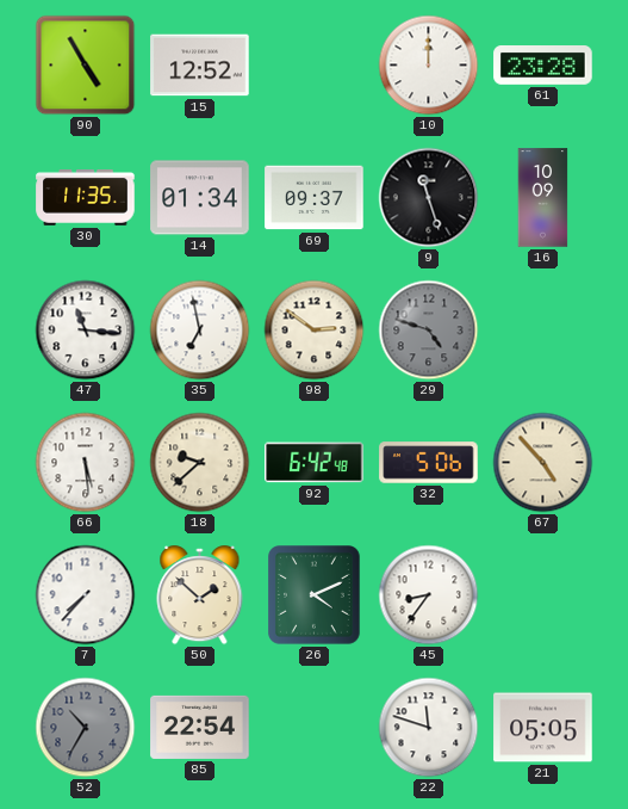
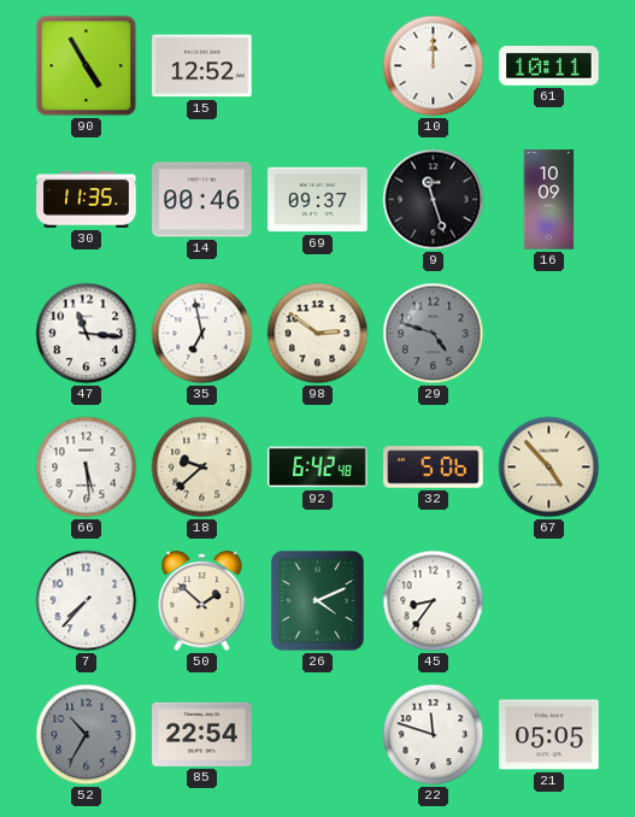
61: 23:28 -> 10:11
14: 01:34 -> 00:46
